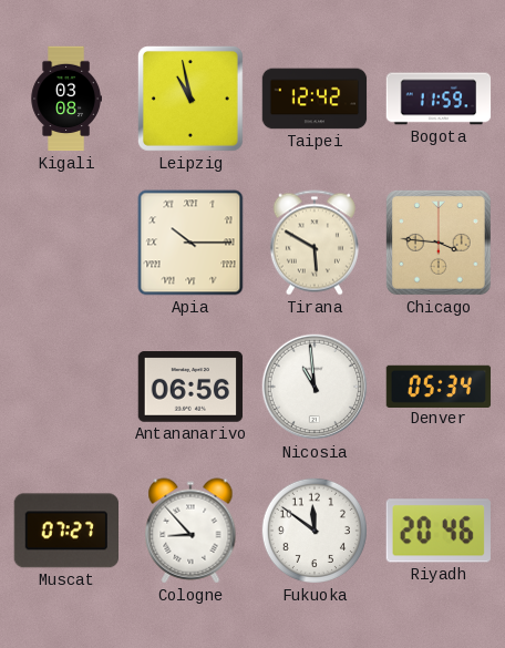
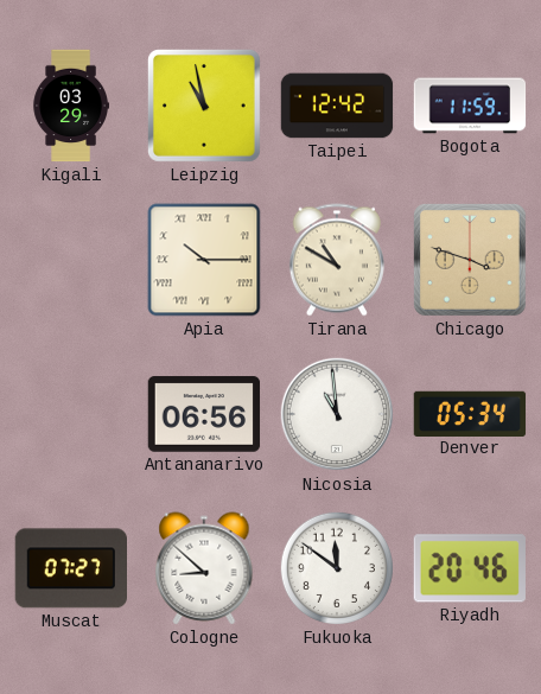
Kigali: 03:08 -> 03:29
Tirana: 5:50 -> 10:50
Chicago: 3:46 -> 3:48
Cologne: 8:53 -> 8:52
